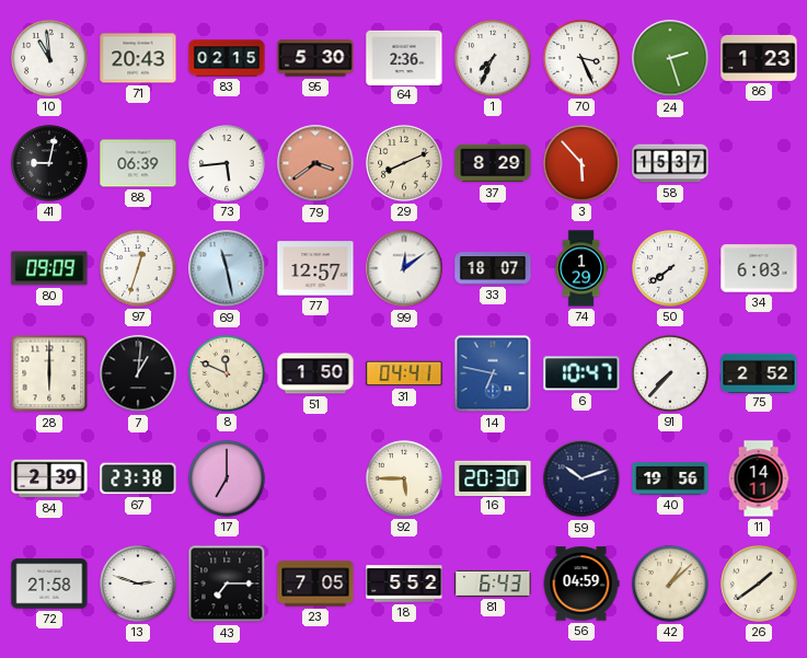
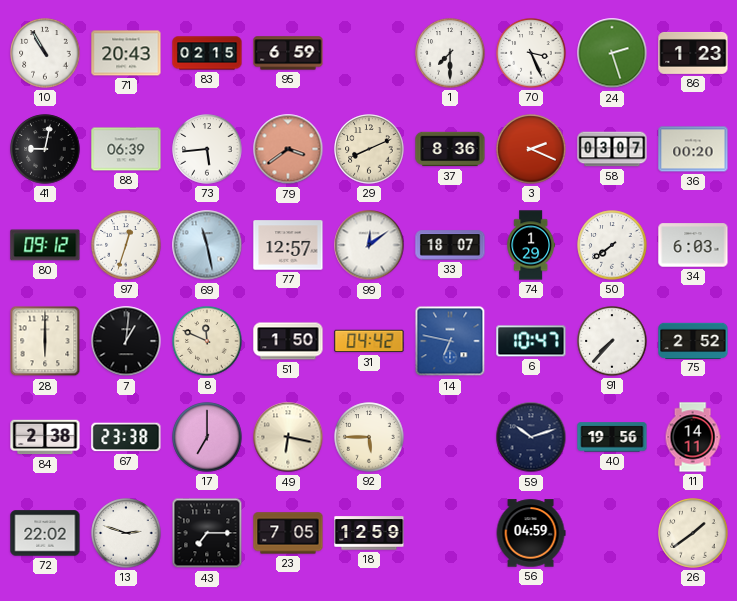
10: 10:59 -> 10:55
95: 5:30 -> 6:59
64: 2:36 -> none
1: 7:34 -> 7:30
37: 8:29 -> 8:36
3: 5:53 -> 2:19
58: 15:37 -> 03:07
36: none -> 00:20
80: 09:09 -> 09:12
31: 04:41 -> 04:42
84: 2:39 -> 2:38
49: none -> 6:17
16: 20:30 -> none
72: 21:58 -> 22:02
18: 5:52 -> 12:59
81: 6:43 -> none
42: 1:08 -> none
